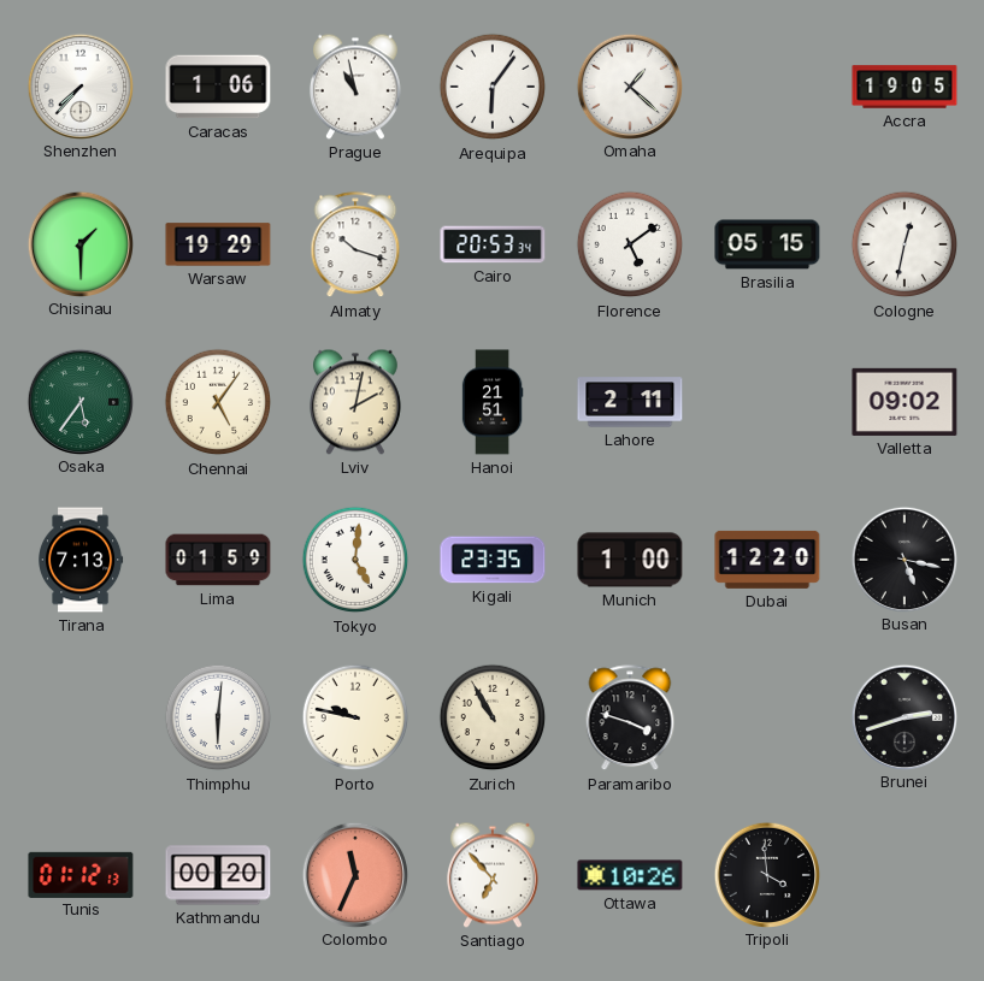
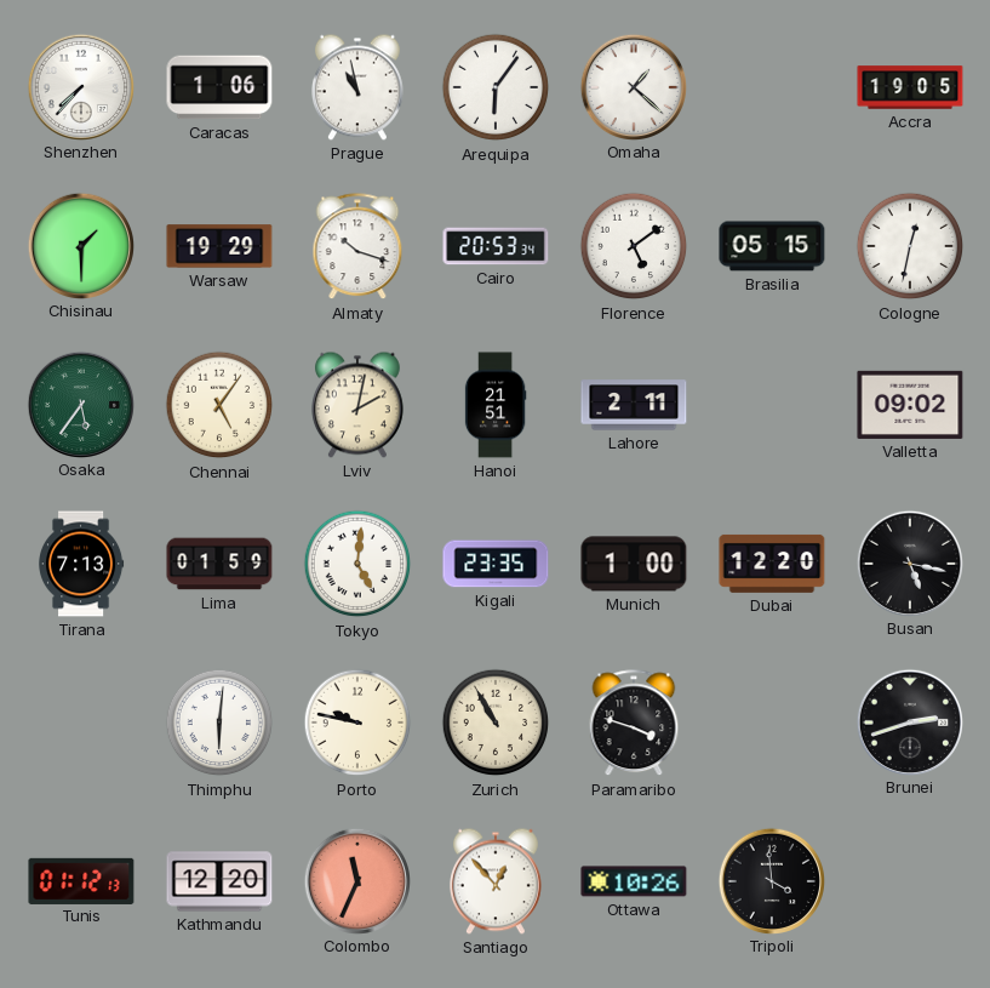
Kathmandu: 00:20 -> 12:20
Santiago: 6:53 -> 12:53
